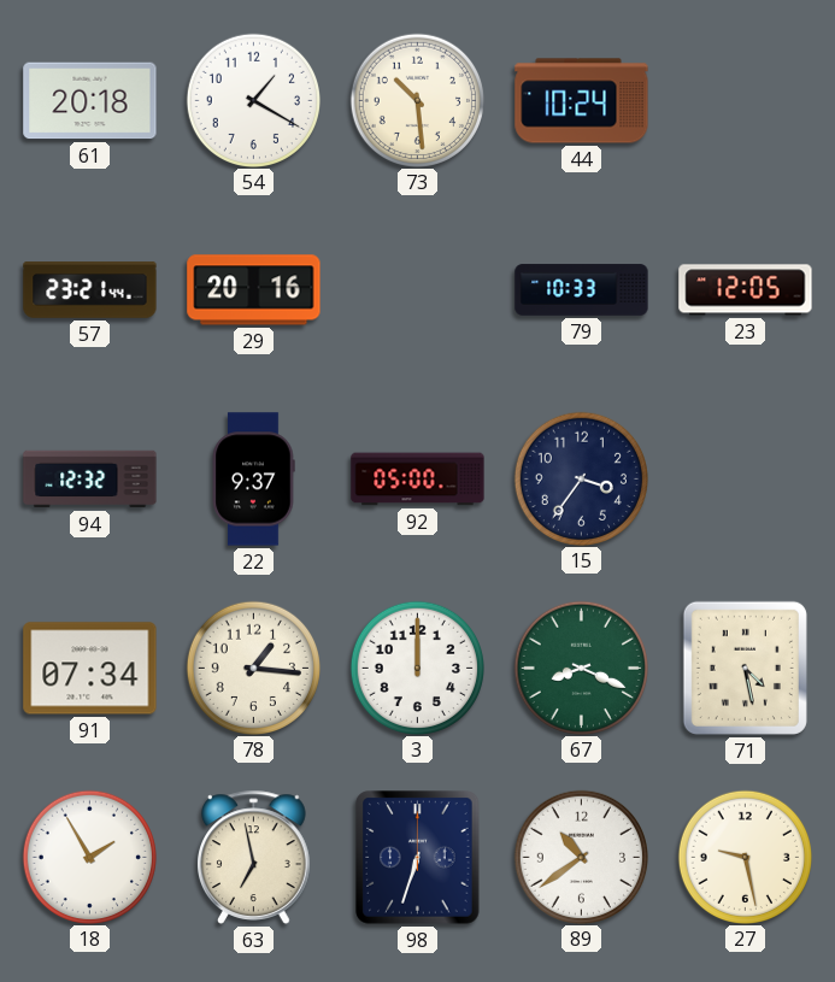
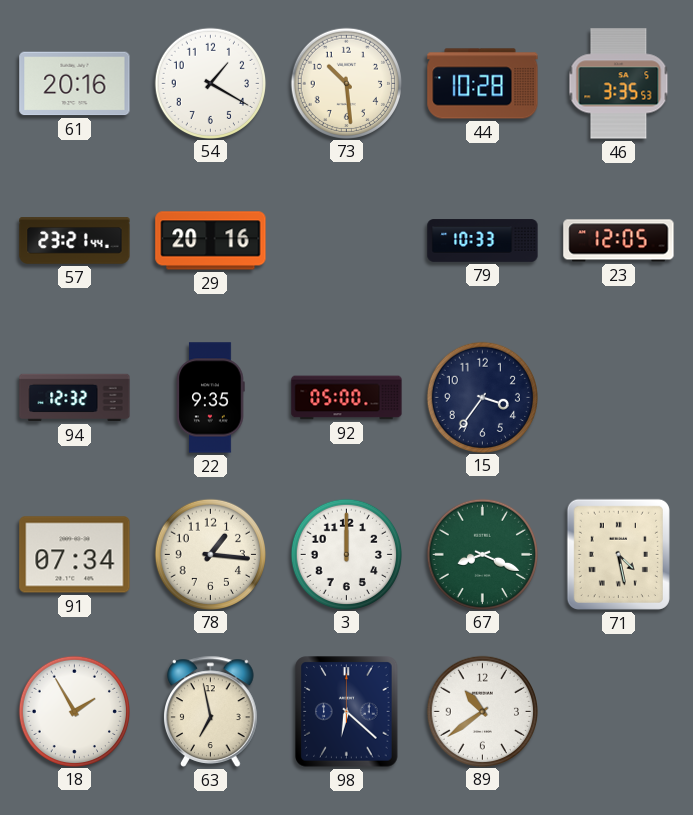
61: 20:18 -> 20:16
44: 10:24 -> 10:28
46: none -> 3:35
22: 9:37 -> 9:35
98: 6:33 -> 6:22
27: 9:28 -> none
